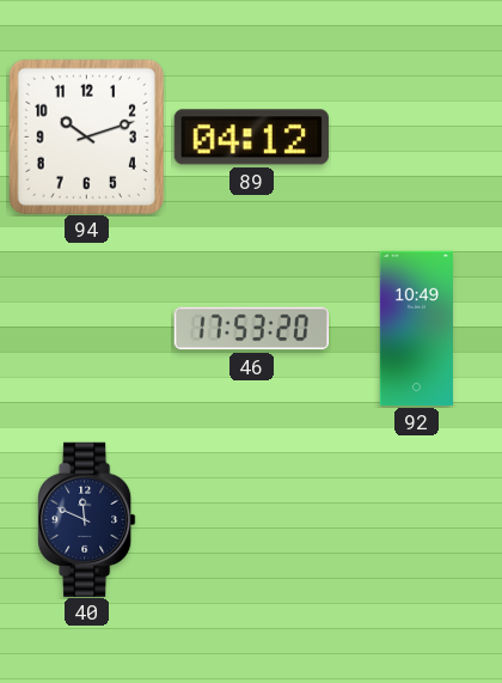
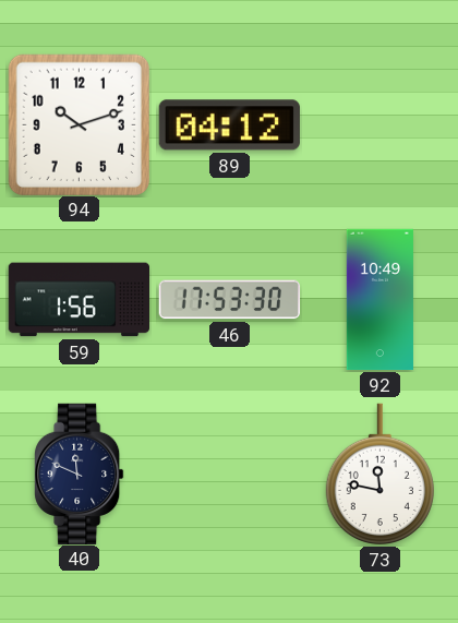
59: none -> 1:56
46: 17:53:20 -> 17:53:30
73: none -> 11:47
